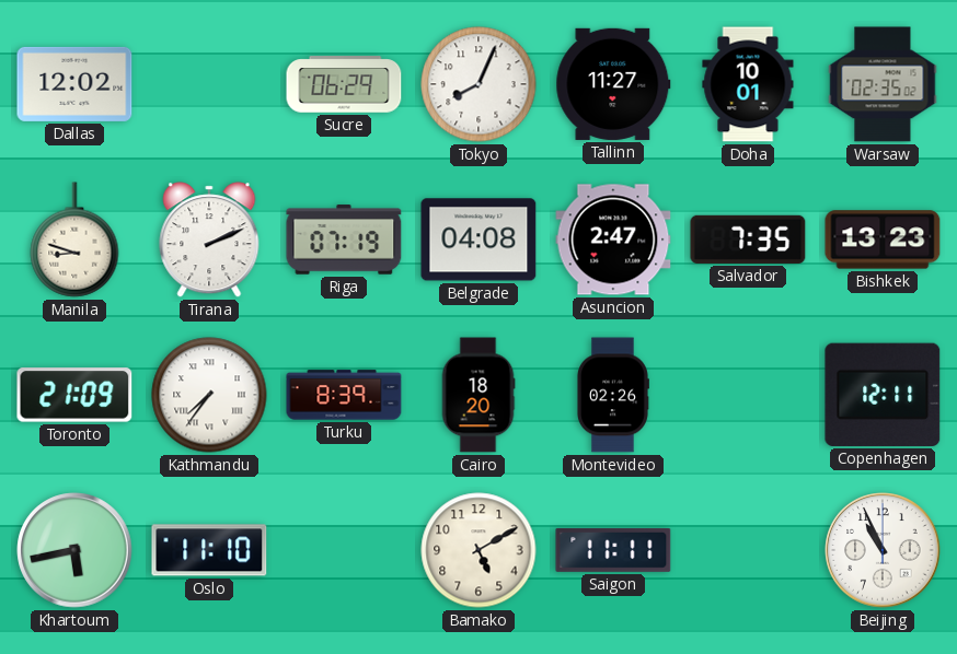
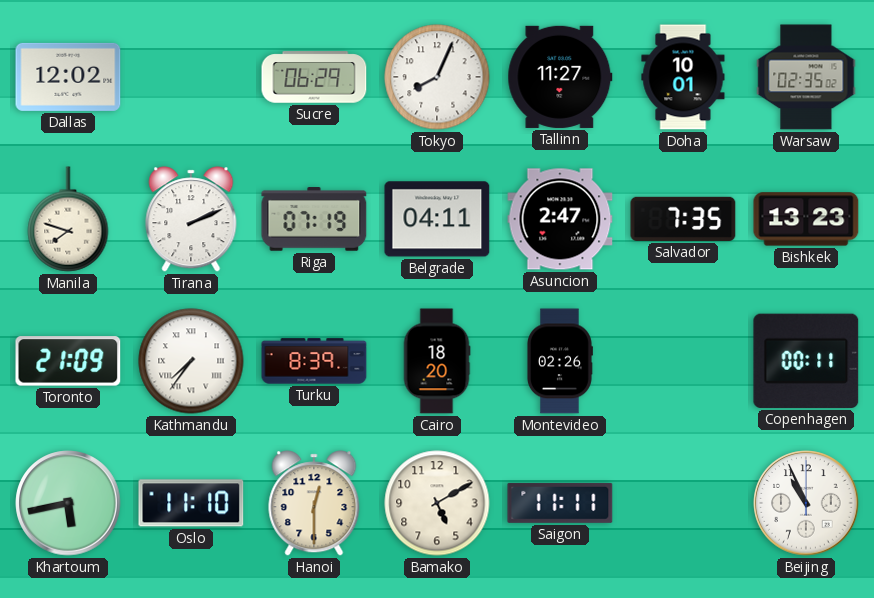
Manila: 8:48 -> 7:48
Belgrade: 04:08 -> 04:11
Copenhagen: 12:11 -> 00:11
Hanoi: none -> 12:30
